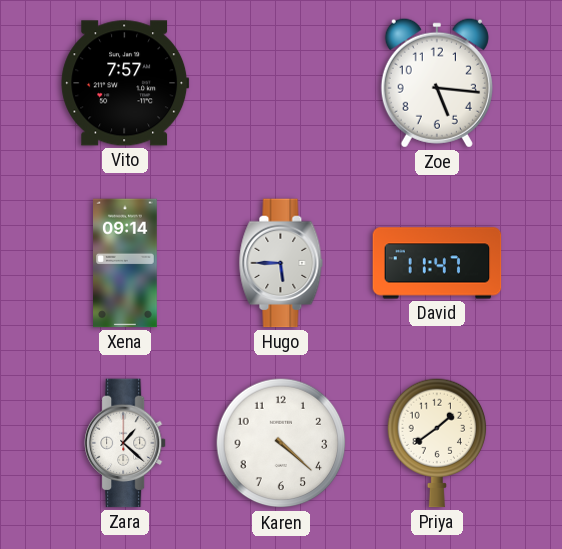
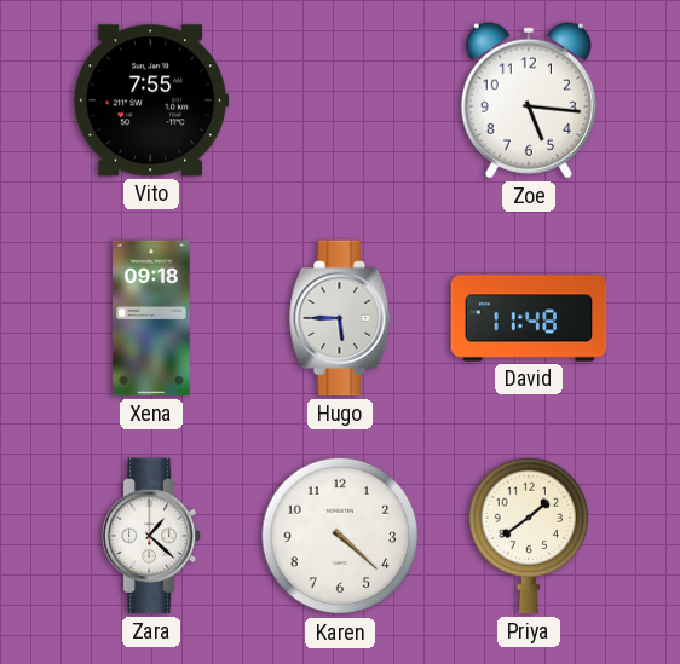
Vito: 7:57 -> 7:55
Xena: 09:14 -> 09:18
David: 11:47 -> 11:48
